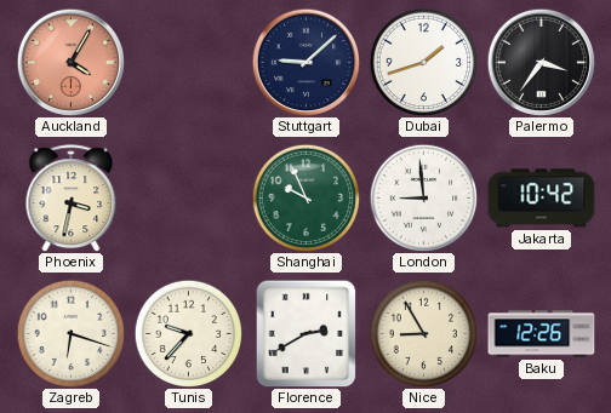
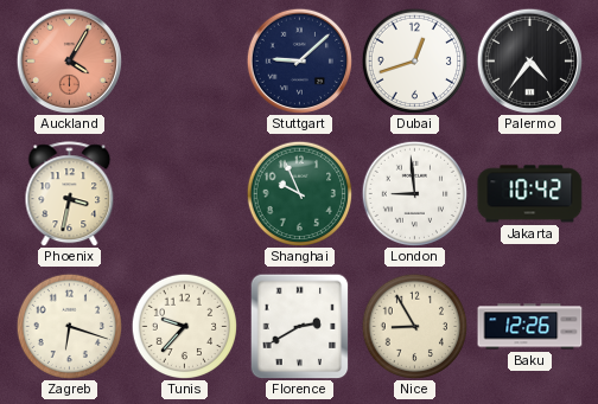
Dubai: 1:42 -> 12:42
Palermo: 3:36 -> 4:36
